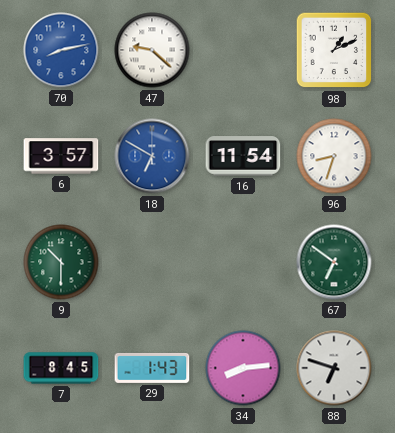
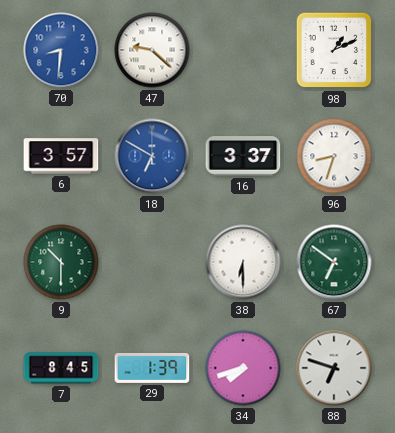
70: 8:13 -> 8:31
16: 11:54 -> 3:37
38: none -> 6:30
29: 1:43 -> 1:39
34: 8:14 -> 7:42
